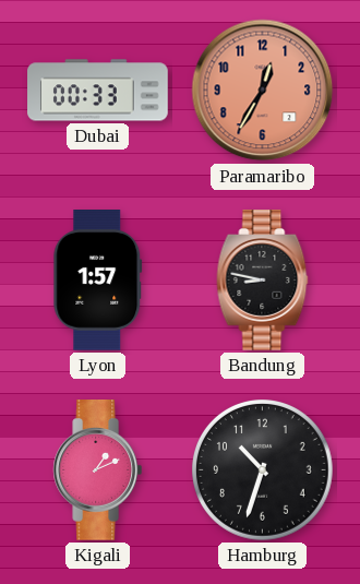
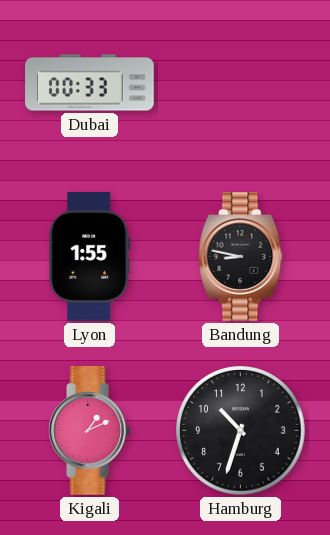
Paramaribo: 12:35 -> none
Lyon: 1:57 -> 1:55
